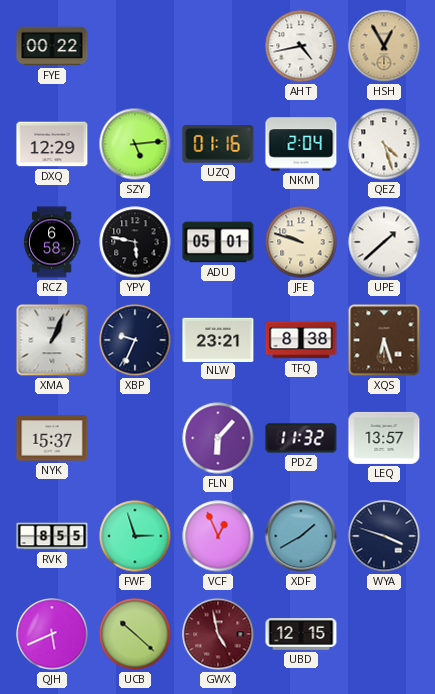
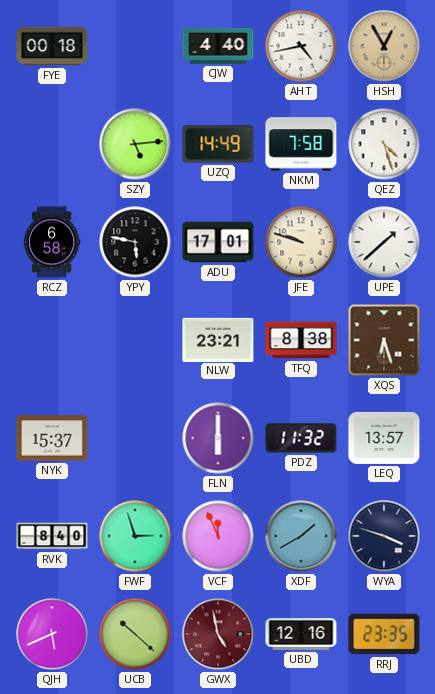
FYE: 00:22 -> 00:18
CJW: none -> 4:40
DXQ: 12:29 -> none
UZQ: 01:16 -> 14:49
NKM: 2:04 -> 7:58
ADU: 05:01 -> 17:01
XMA: 1:04 -> none
XBP: 9:34 -> none
FLN: 6:07 -> 6:00
RVK: 8:55 -> 8:40
VCF: 12:56 -> 11:56
UBD: 12:15 -> 12:16
RRJ: none -> 23:35
